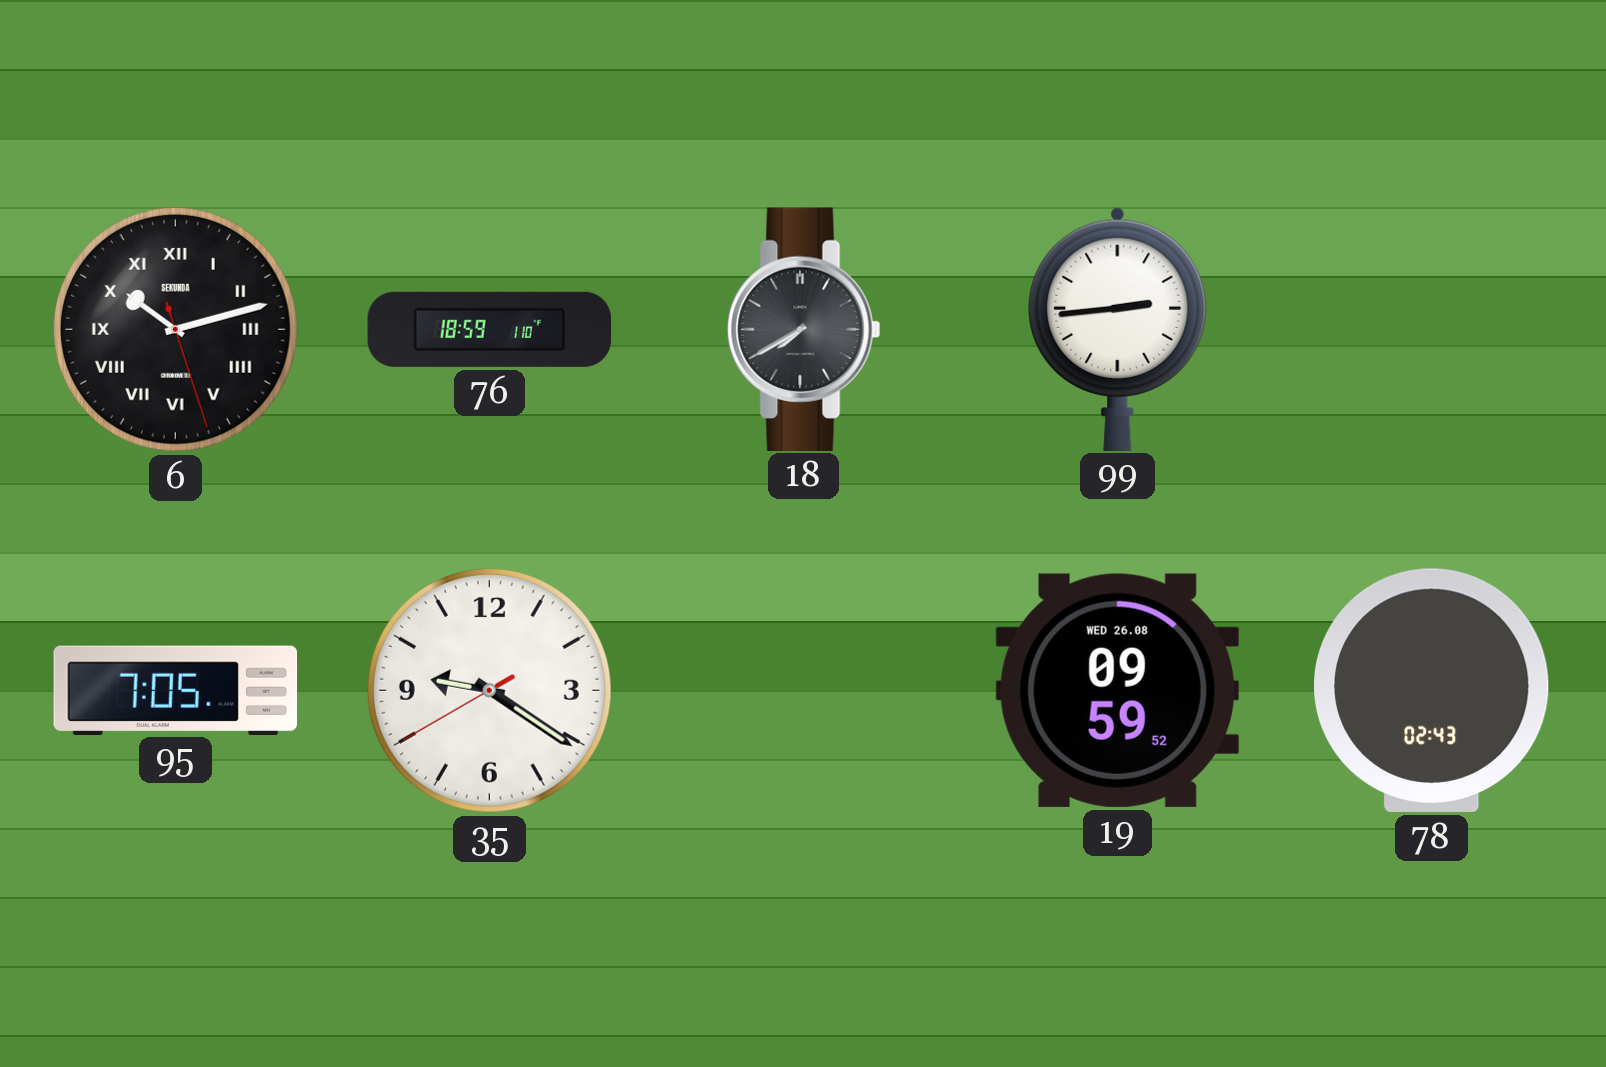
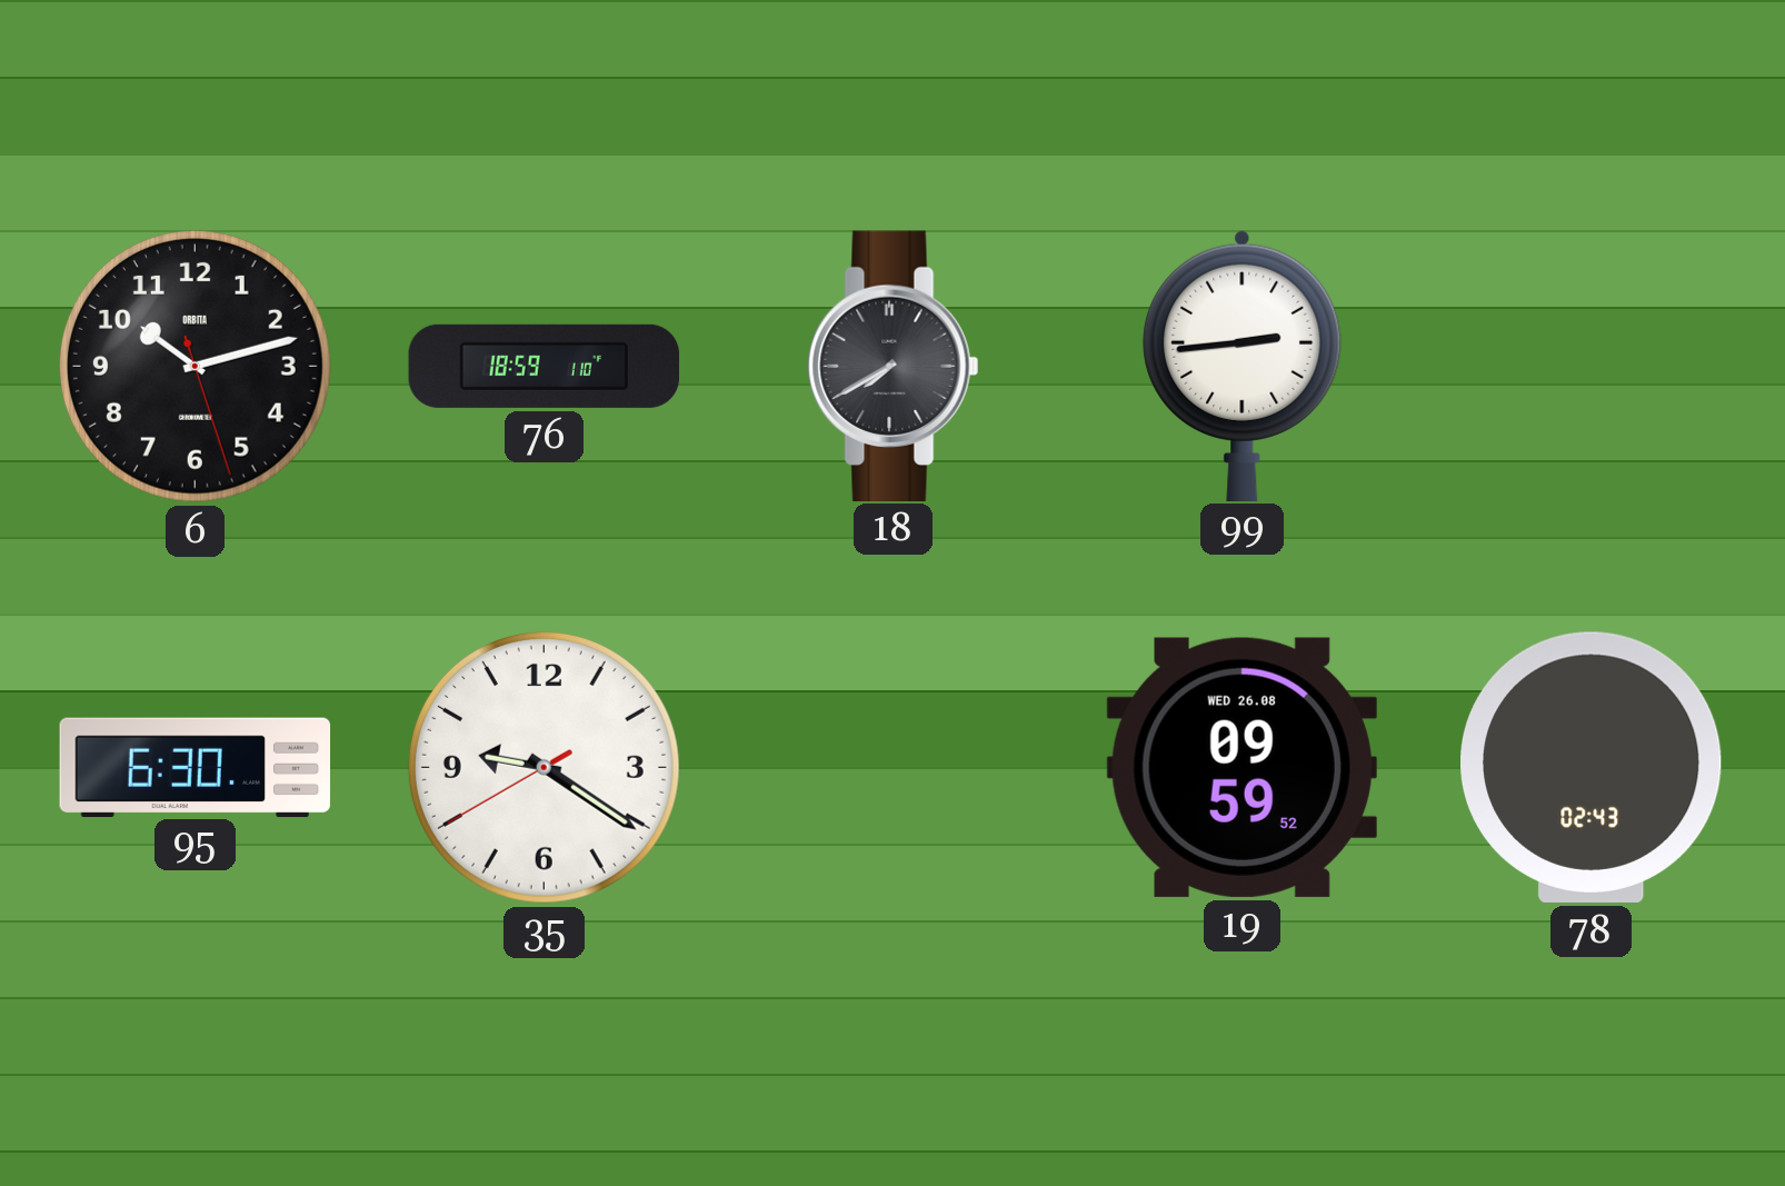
6 numerals: Roman -> Arabic
6 brand: SEKUNDA -> ORBITA
95: 7:05 -> 6:30
